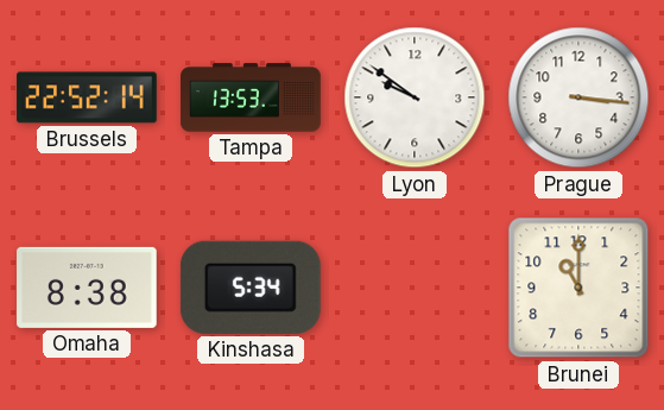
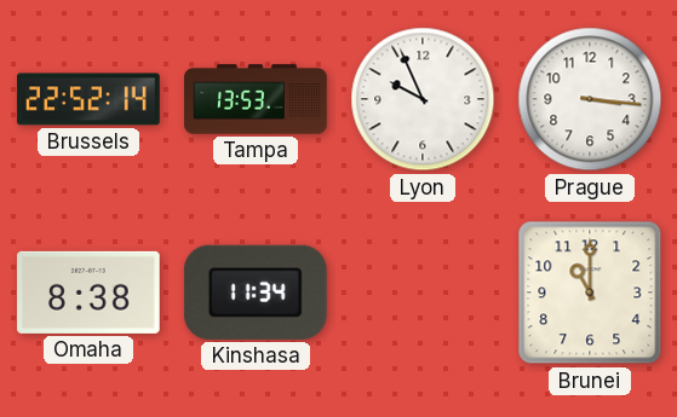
Lyon: 9:51 -> 9:56
Kinshasa: 5:34 -> 11:34
